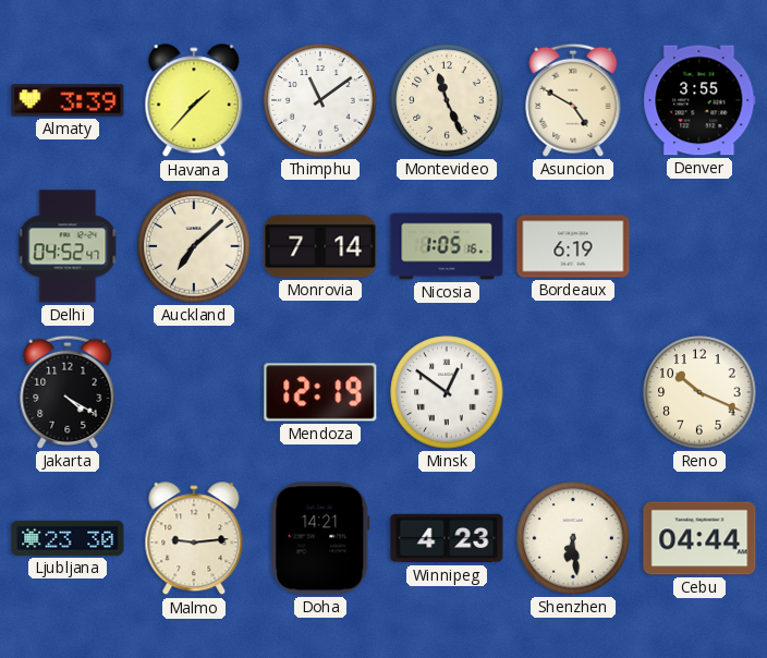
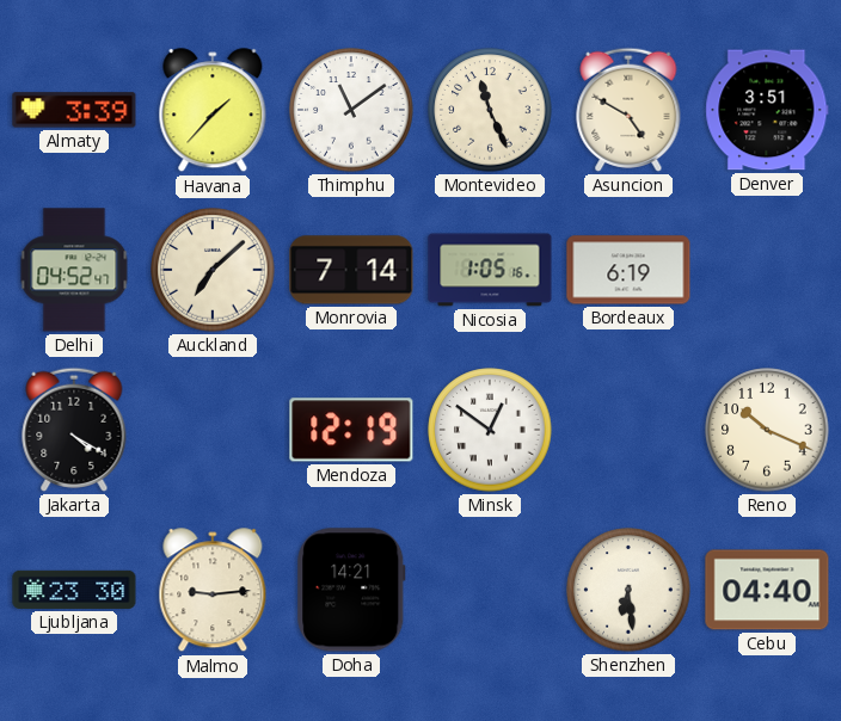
Denver: 3:55 -> 3:51
Winnipeg: 4:23 -> none
Cebu: 04:44 -> 04:40
